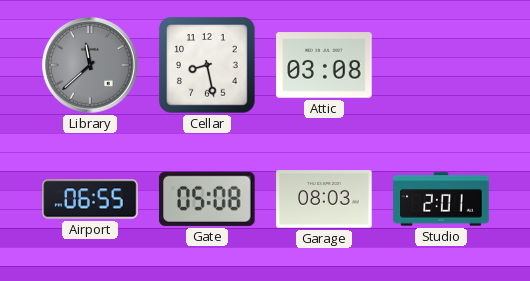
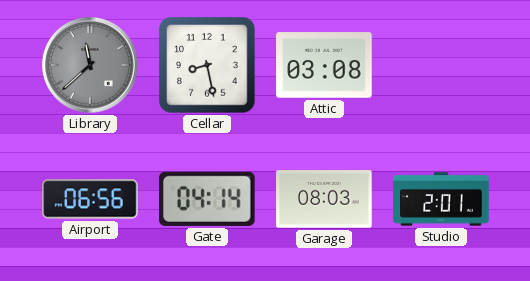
Airport: 06:55 -> 06:56
Gate: 05:08 -> 04:14
